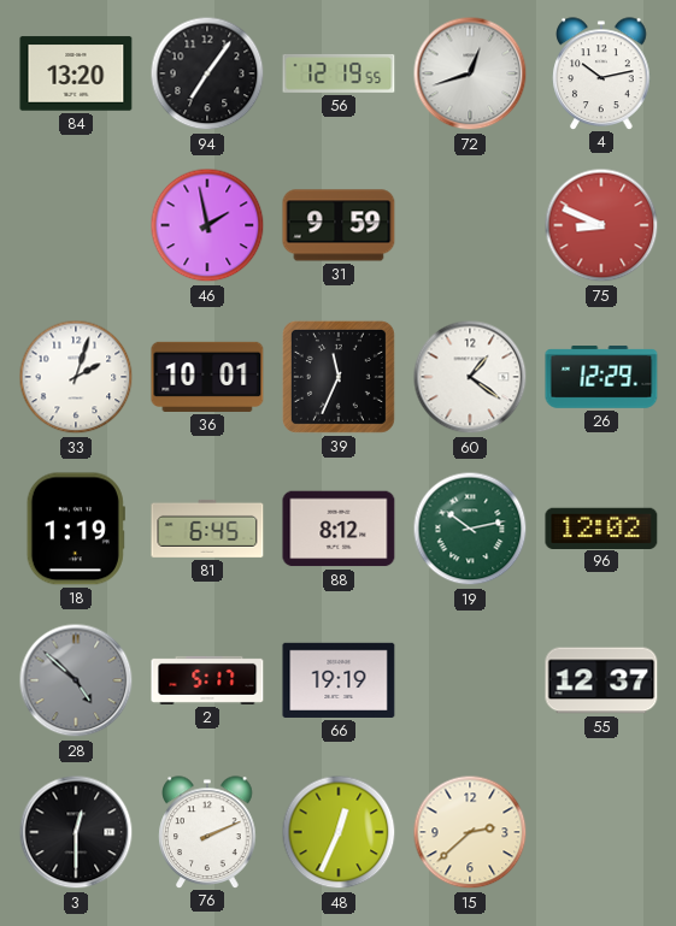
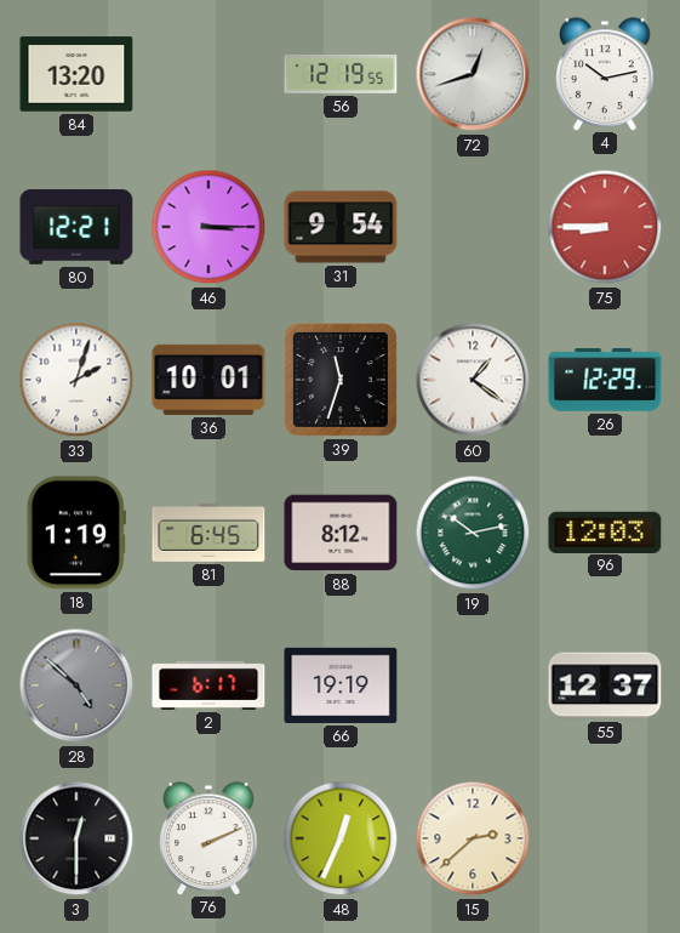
94: 7:06 -> none
80: none -> 12:21
46: 1:58 -> 3:15
31: 9:59 -> 9:54
75: 8:49 -> 8:45
39: 11:34 -> 11:33
96: 12:02 -> 12:03
2: 5:17 -> 6:17
